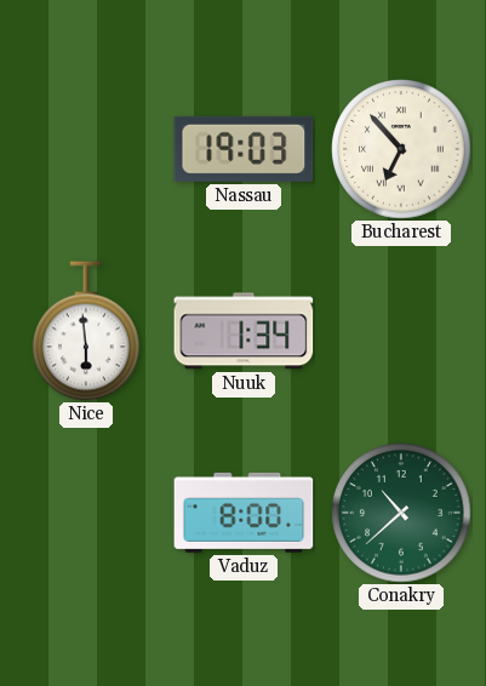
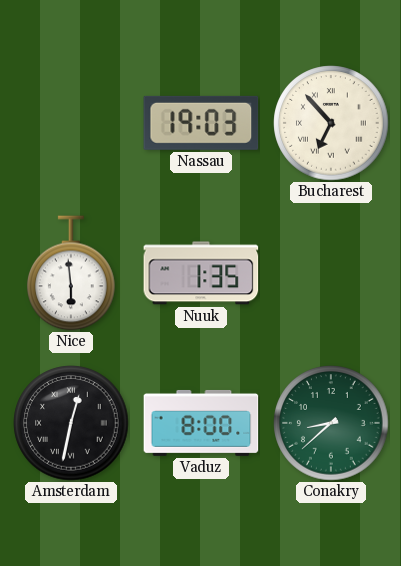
Nuuk: 1:34 -> 1:35
Amsterdam: none -> 12:32
Conakry: 10:38 -> 8:38
